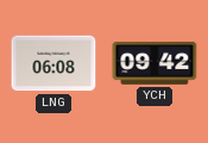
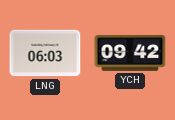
LNG: 06:08 -> 06:03
